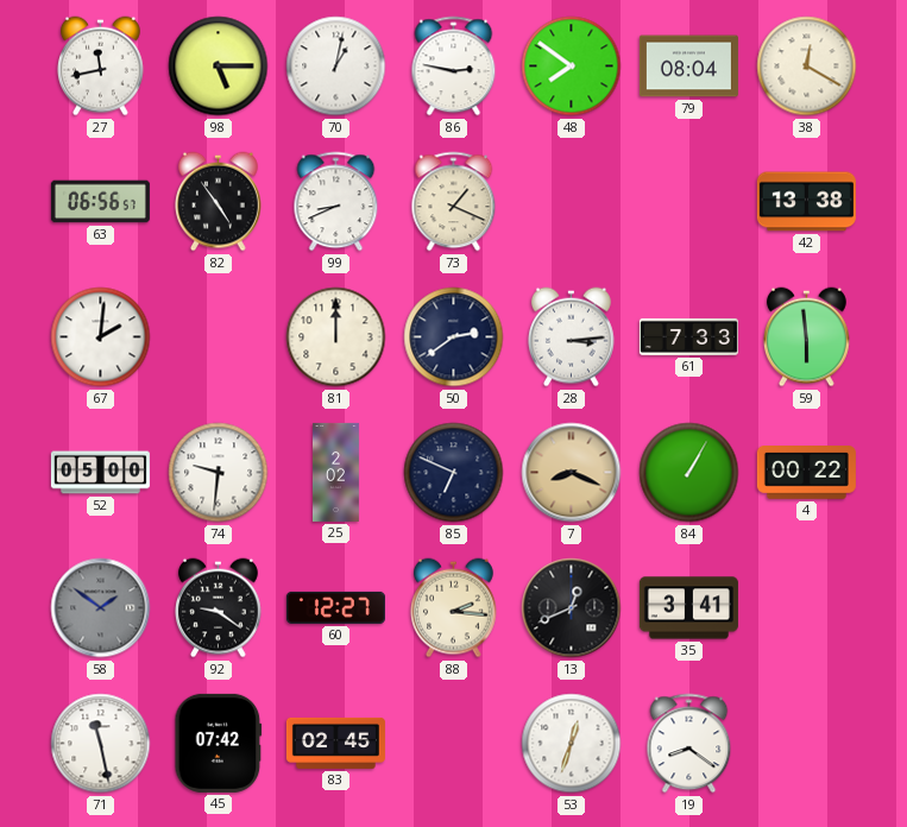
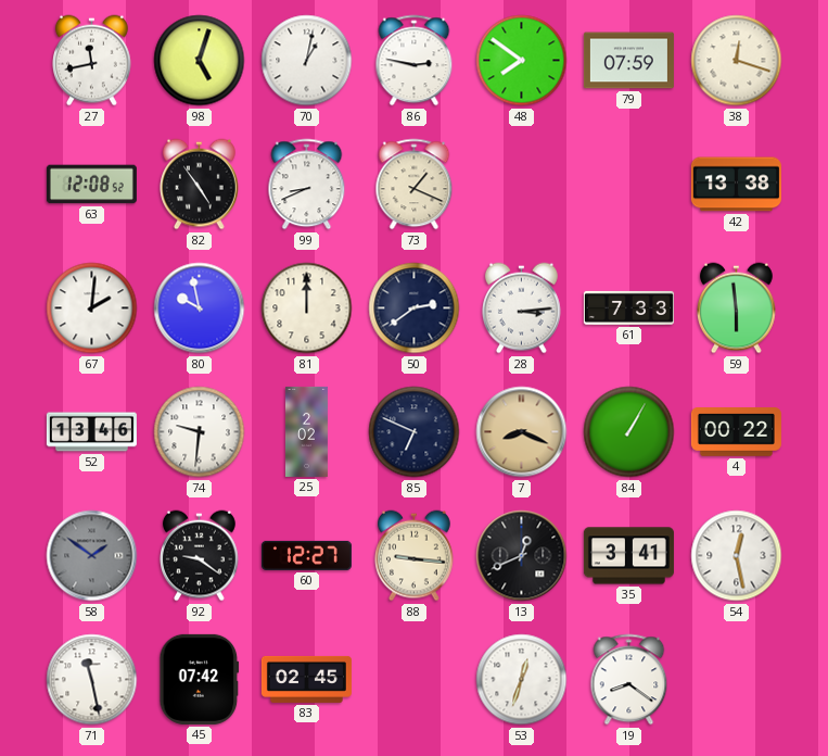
98: 5:15 -> 5:03
79: 08:04 -> 07:59
38: 12:20 -> 12:18
63: 06:56 -> 12:08
80: none -> 9:58
52: 05:00 -> 13:46
88: 2:16 -> 9:16
54: none -> 12:28
